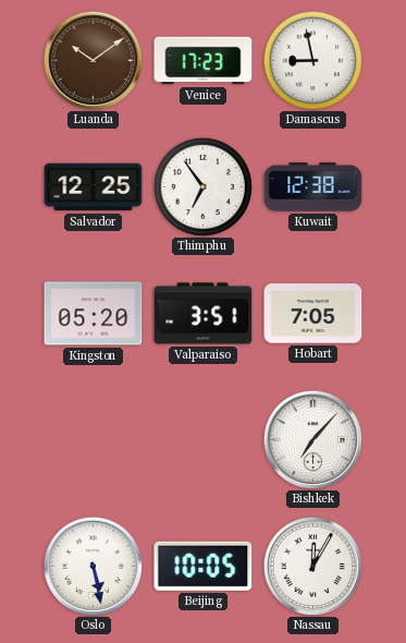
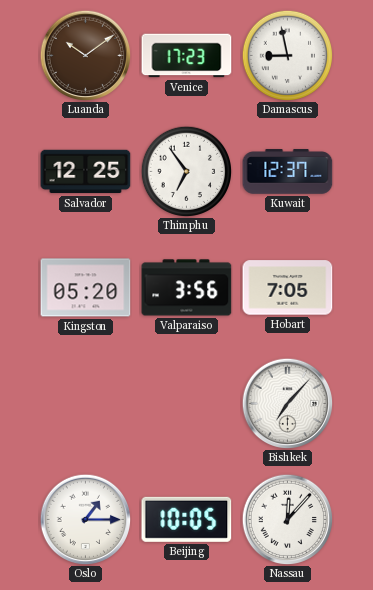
Kuwait: 12:38 -> 12:37
Valparaiso: 3:51 -> 3:56
Oslo: 5:28 -> 1:15
Nassau: 12:05 -> 12:07
